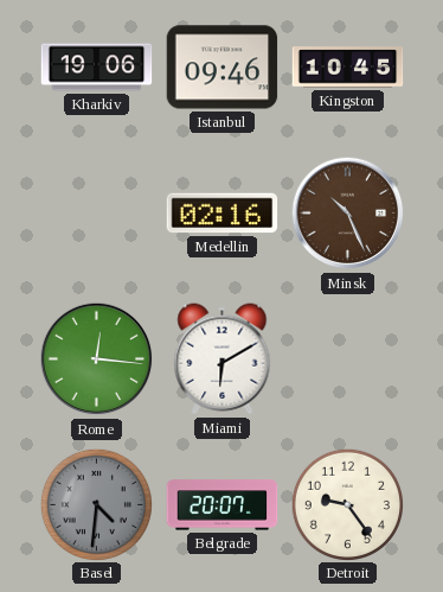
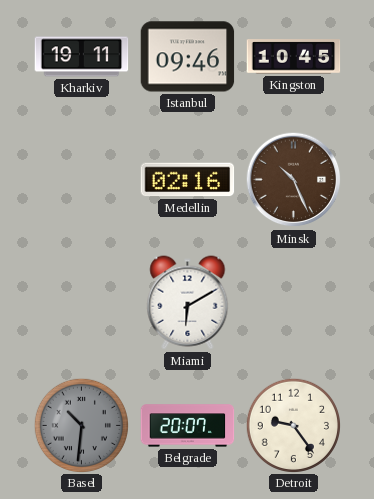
Kharkiv: 19:06 -> 19:11
Rome: 12:16 -> none
Basel: 4:31 -> 10:31
